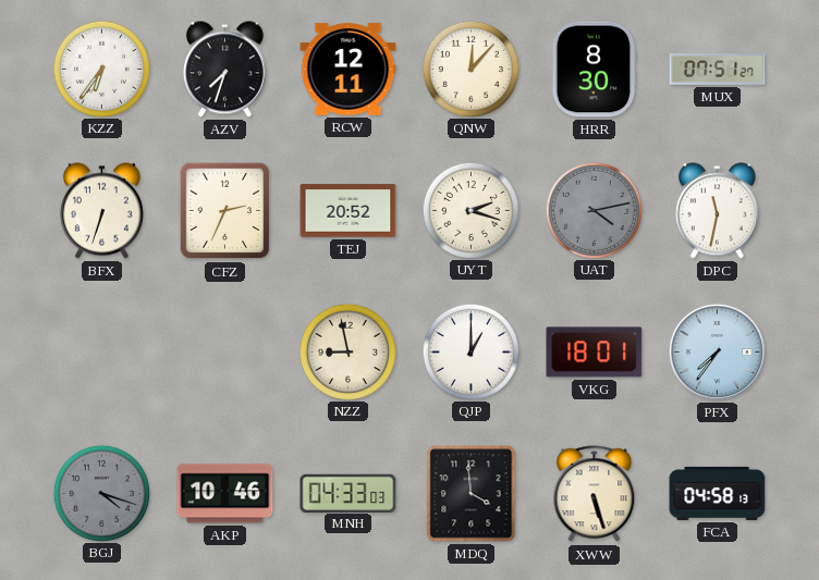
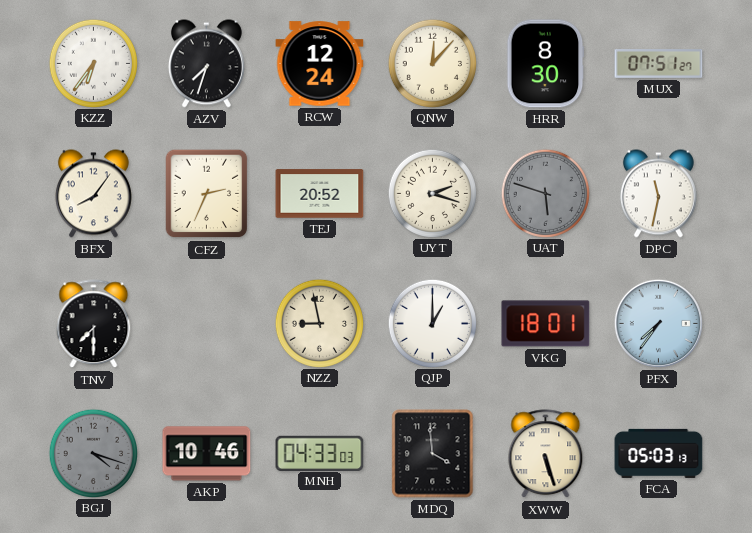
RCW: 12:11 -> 12:24
BFX: 6:33 -> 8:06
UAT: 4:13 -> 5:48
TNV: none -> 7:30
FCA: 04:58 -> 05:03
